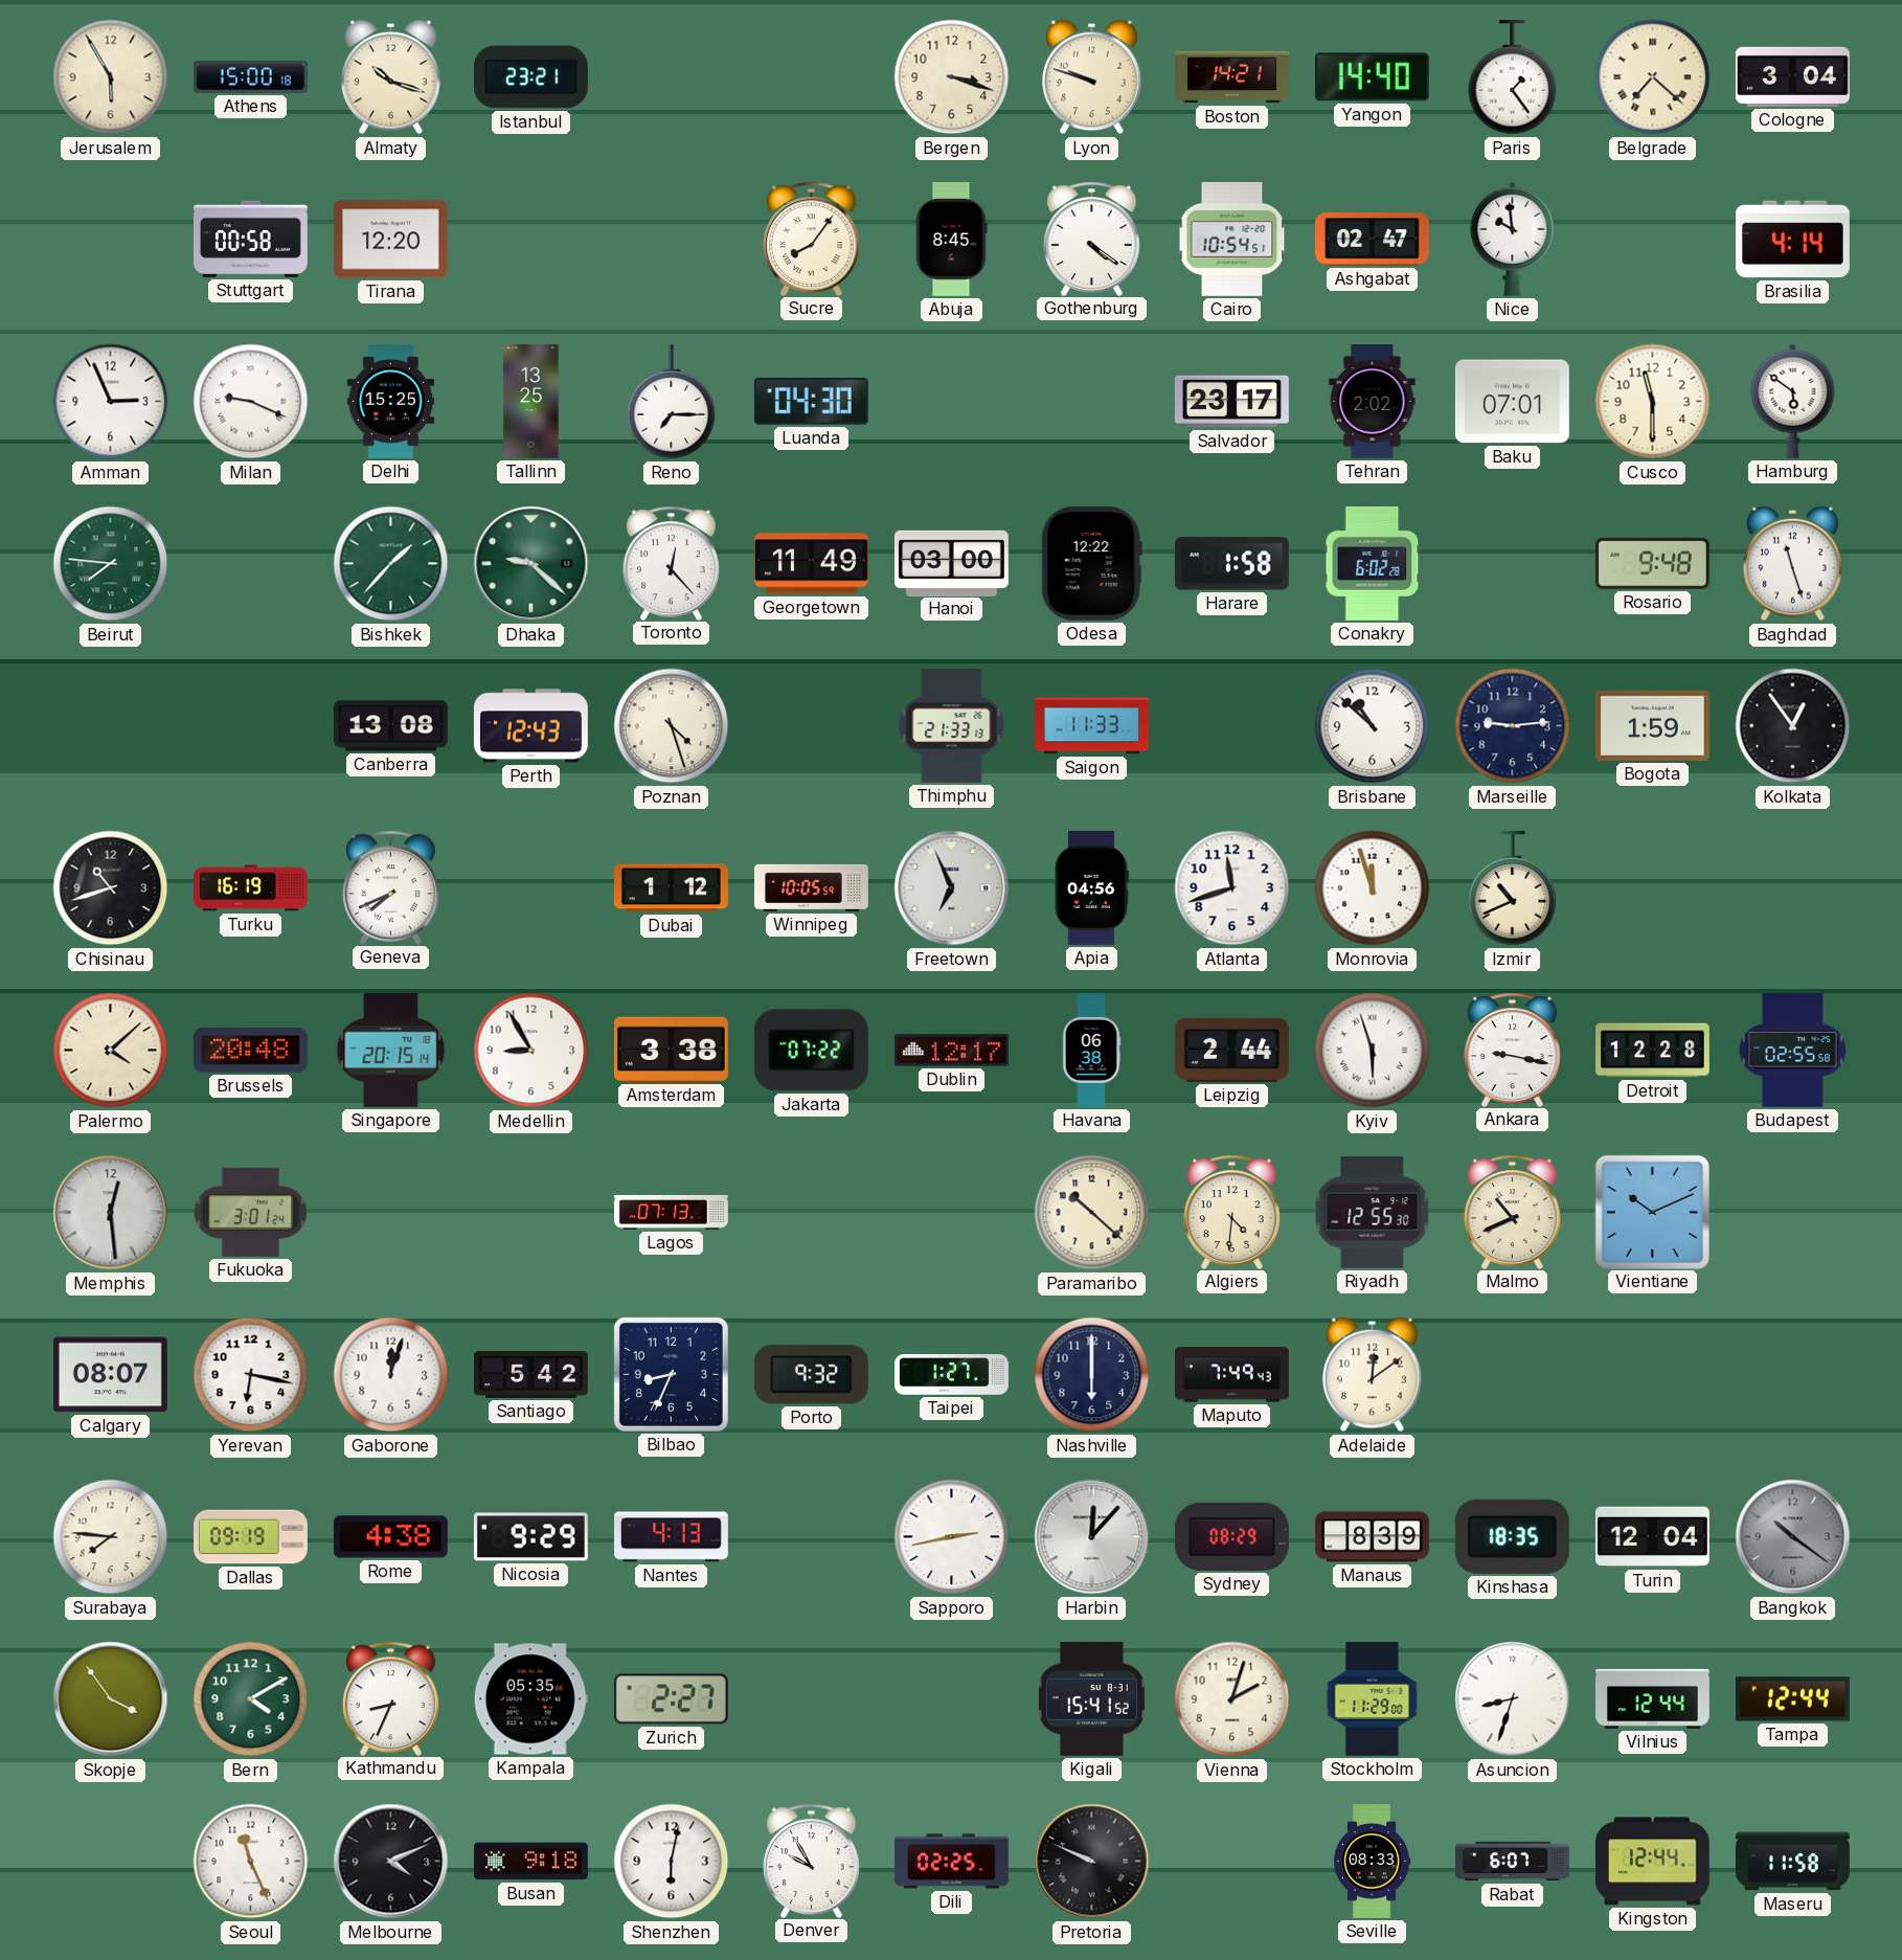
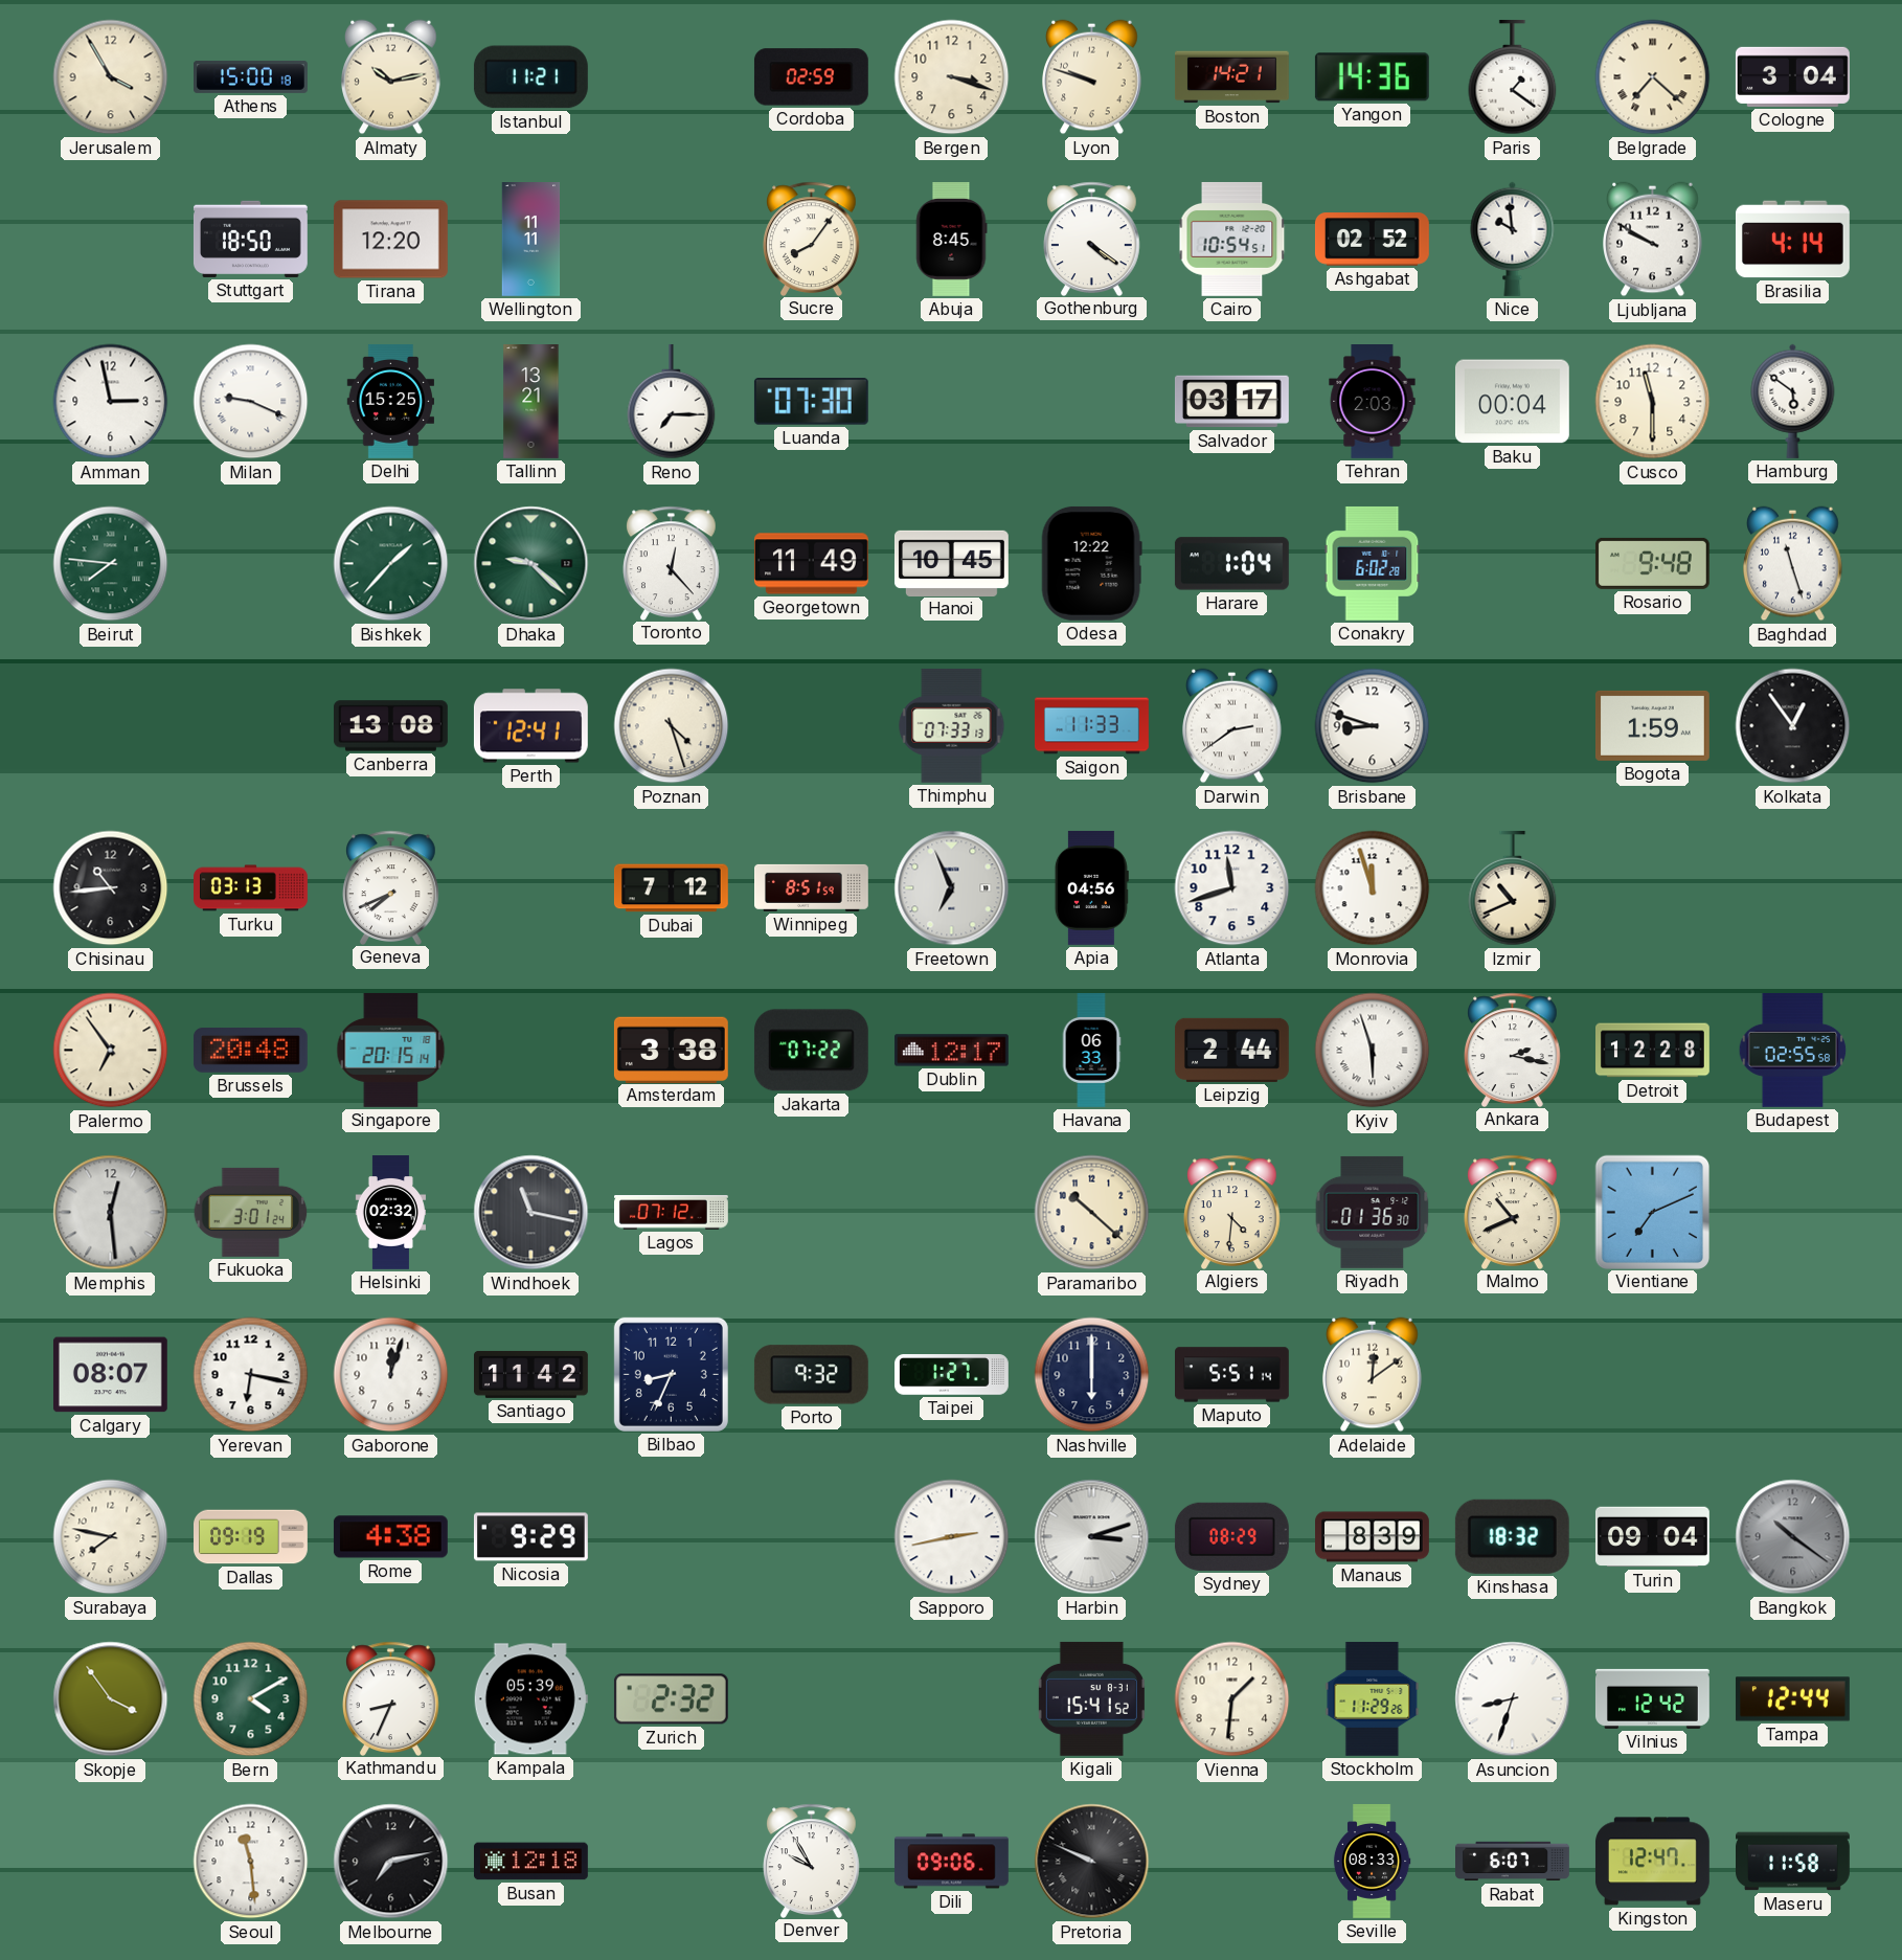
Jerusalem: 5:55 -> 3:55
Almaty: 10:18 -> 10:13
Istanbul: 23:21 -> 11:21
Cordoba: none -> 02:59
Yangon: 14:40 -> 14:36
Paris: 1:24 -> 1:21
Stuttgart: 00:58 -> 18:50
Wellington: none -> 11:11
Ashgabat: 02:47 -> 02:52
Ljubljana: none -> 9:50
Amman: 2:56 -> 2:58
Tallinn: 13:25 -> 13:21
Luanda: 04:30 -> 07:30
Salvador: 23:17 -> 03:17
Tehran: 2:02 -> 2:03
Baku: 07:01 -> 00:04
Hanoi: 03:00 -> 10:45
Harare: 1:58 -> 1:04
Perth: 12:43 -> 12:41
Thimphu: 21:33 -> 07:33
Darwin: none -> 2:39
Brisbane: 10:52 -> 8:48
Marseille: 9:14 -> none
Chisinau: 10:42 -> 10:44
Turku: 16:19 -> 03:13
Dubai: 1:12 -> 7:12
Winnipeg: 10:05 -> 8:51
Palermo: 4:08 -> 6:54
Medellin: 8:55 -> none
Havana: 06:38 -> 06:33
Ankara: 9:17 -> 2:17
Helsinki: none -> 02:32
Windhoek: none -> 11:17
Lagos: 07:13 -> 07:12
Riyadh: 12:55 -> 01:36
Vientiane: 10:11 -> 7:11
Santiago: 5:42 -> 11:42
Maputo: 7:49 -> 5:51
Surabaya: 7:46 -> 7:47
Nantes: 4:13 -> none
Harbin: 12:07 -> 3:12
Kinshasa: 18:35 -> 18:32
Turin: 12:04 -> 09:04
Kampala: 05:35 -> 05:39
Zurich: 2:27 -> 2:32
Vienna: 2:03 -> 1:31
Stockholm: 11:29:00 -> 11:29:26
Vilnius: 12:44 -> 12:42
Seoul: 11:26 -> 11:29
Melbourne: 4:11 -> 7:13
Busan: 9:18 -> 12:18
Shenzhen: 6:02 -> none
Dili: 02:25 -> 09:06
Kingston: 12:44 -> 12:47
